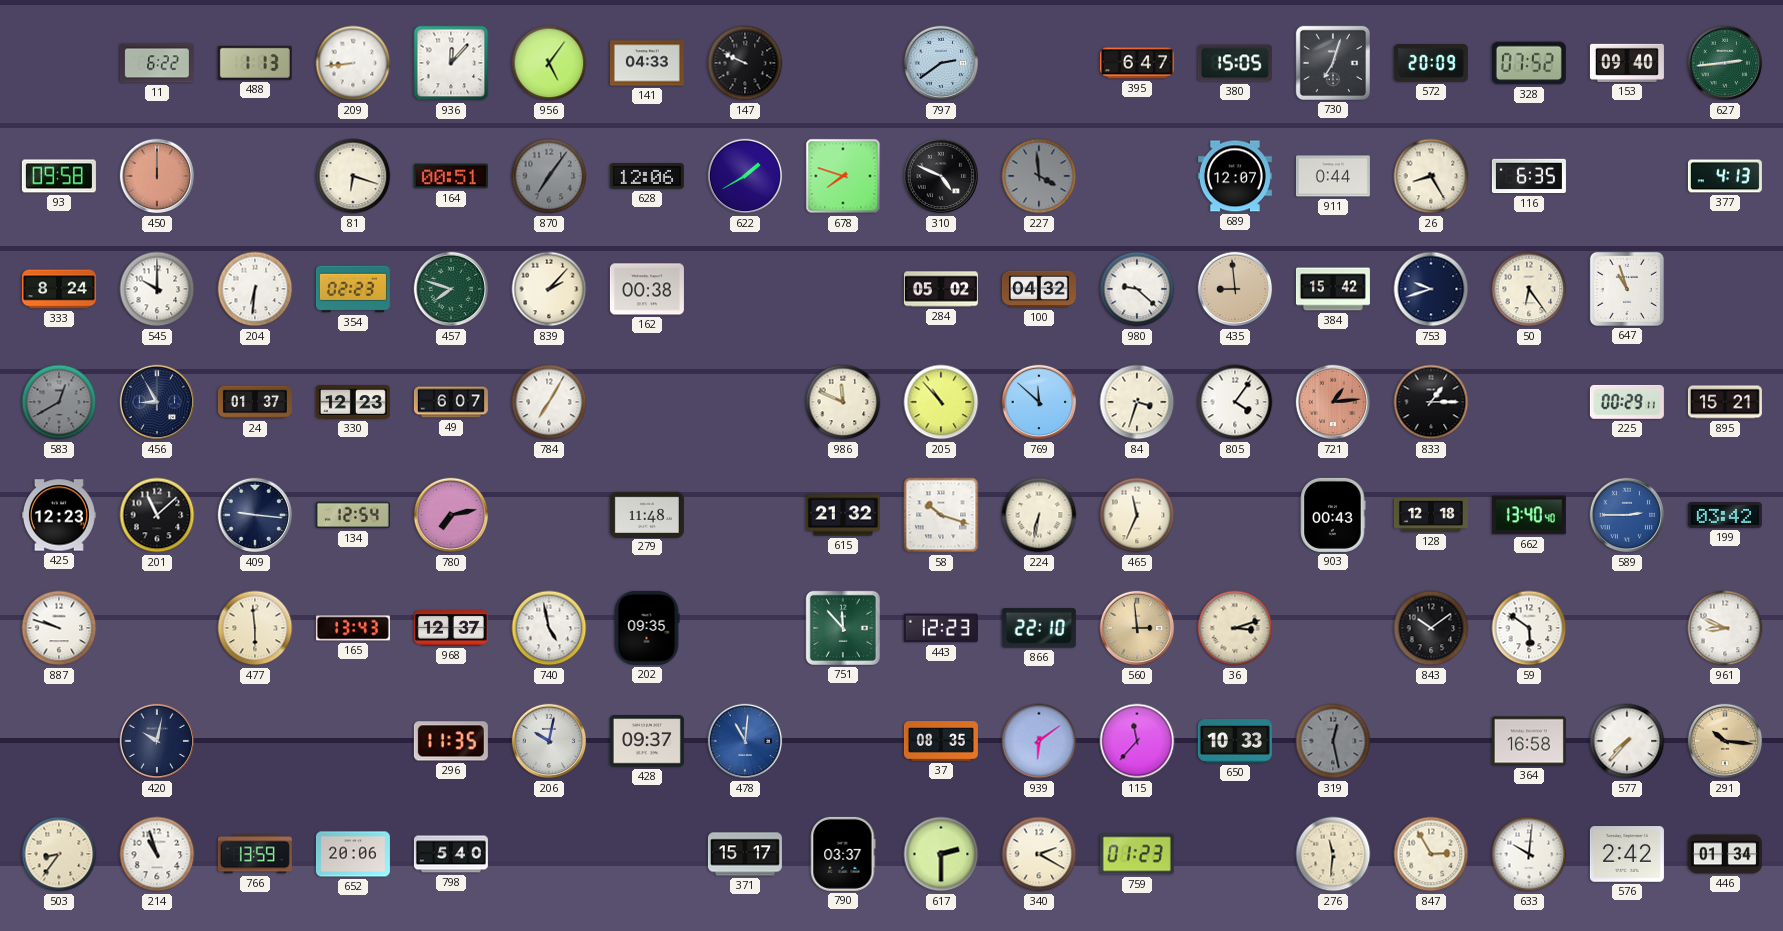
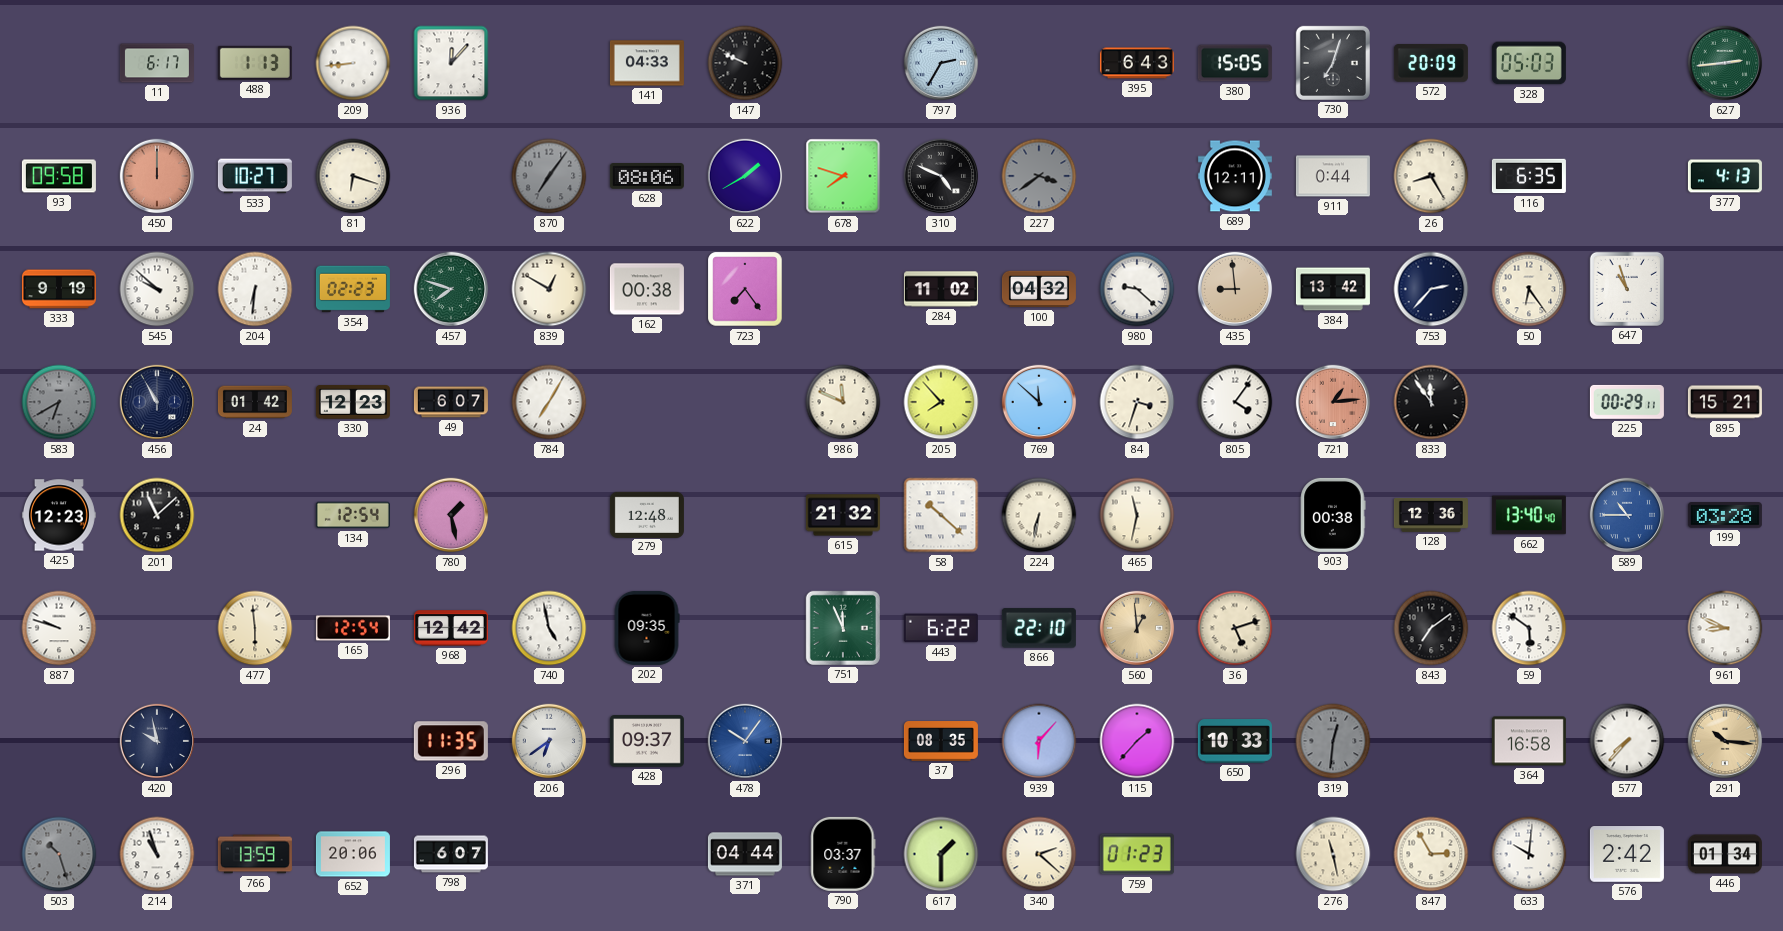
11: 6:22 -> 6:17
956: 5:06 -> none
797: 2:39 -> 2:35
395: 6:47 -> 6:43
328: 07:52 -> 05:03
153: 09:40 -> none
533: none -> 10:27
164: 00:51 -> none
628: 12:06 -> 08:06
227: 3:59 -> 3:39
689: 12:07 -> 12:11
333: 8:24 -> 9:19
545: 10:00 -> 9:52
839: 2:07 -> 12:50
723: none -> 7:24
284: 05:02 -> 11:02
384: 15:42 -> 13:42
753: 9:42 -> 2:37
583: 12:40 -> 6:40
456: 8:55 -> 10:55
24: 01:37 -> 01:42
205: 10:53 -> 7:53
833: 1:15 -> 11:54
409: 9:16 -> none
780: 7:13 -> 1:28
279: 11:48 -> 12:48
58: 10:18 -> 10:22
465: 11:34 -> 11:32
903: 00:43 -> 00:38
128: 12:18 -> 12:36
589: 2:45 -> 10:45
199: 03:42 -> 03:28
165: 13:43 -> 12:54
968: 12:37 -> 12:42
751: 11:53 -> 11:56
443: 12:23 -> 6:22
560: 2:59 -> 12:59
36: 3:12 -> 5:12
843: 10:09 -> 7:09
420: 10:02 -> 9:58
206: 10:02 -> 6:39
478: 11:01 -> 10:06
939: 6:09 -> 6:07
115: 11:37 -> 1:37
319: 12:28 -> 12:31
503: 8:36 -> 10:27
503 dial: cream -> grey
798: 5:40 -> 6:07
371: 15:17 -> 04:44
617: 2:30 -> 1:30
340: 2:20 -> 2:22
276: 11:31 -> 11:28
